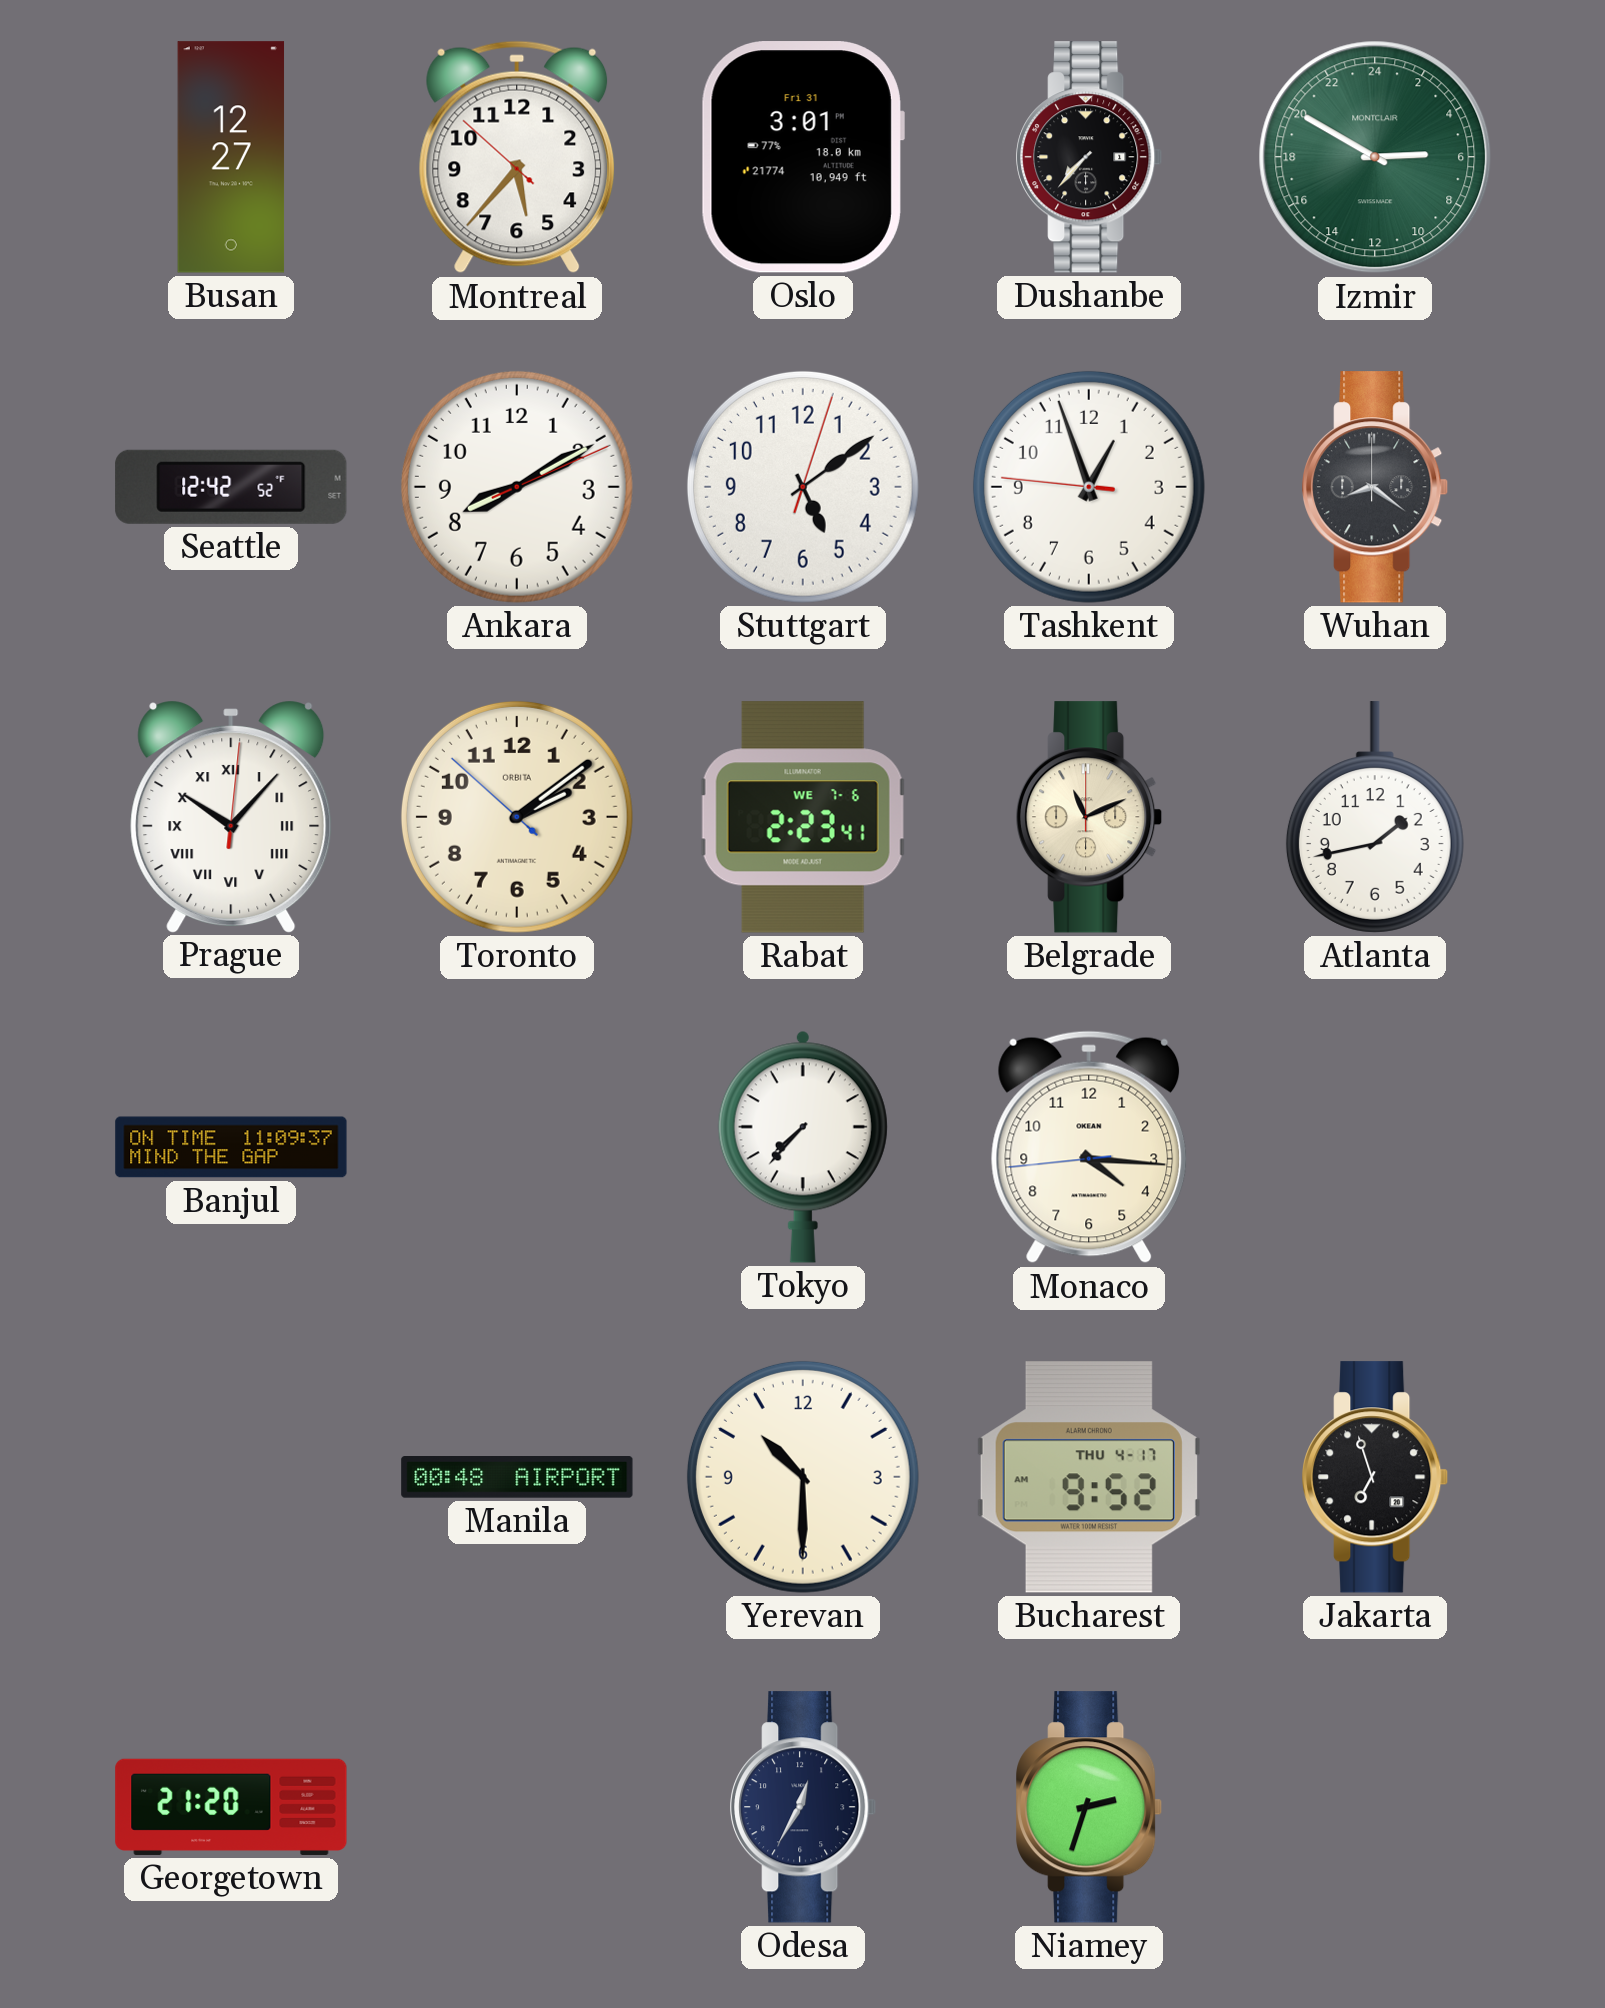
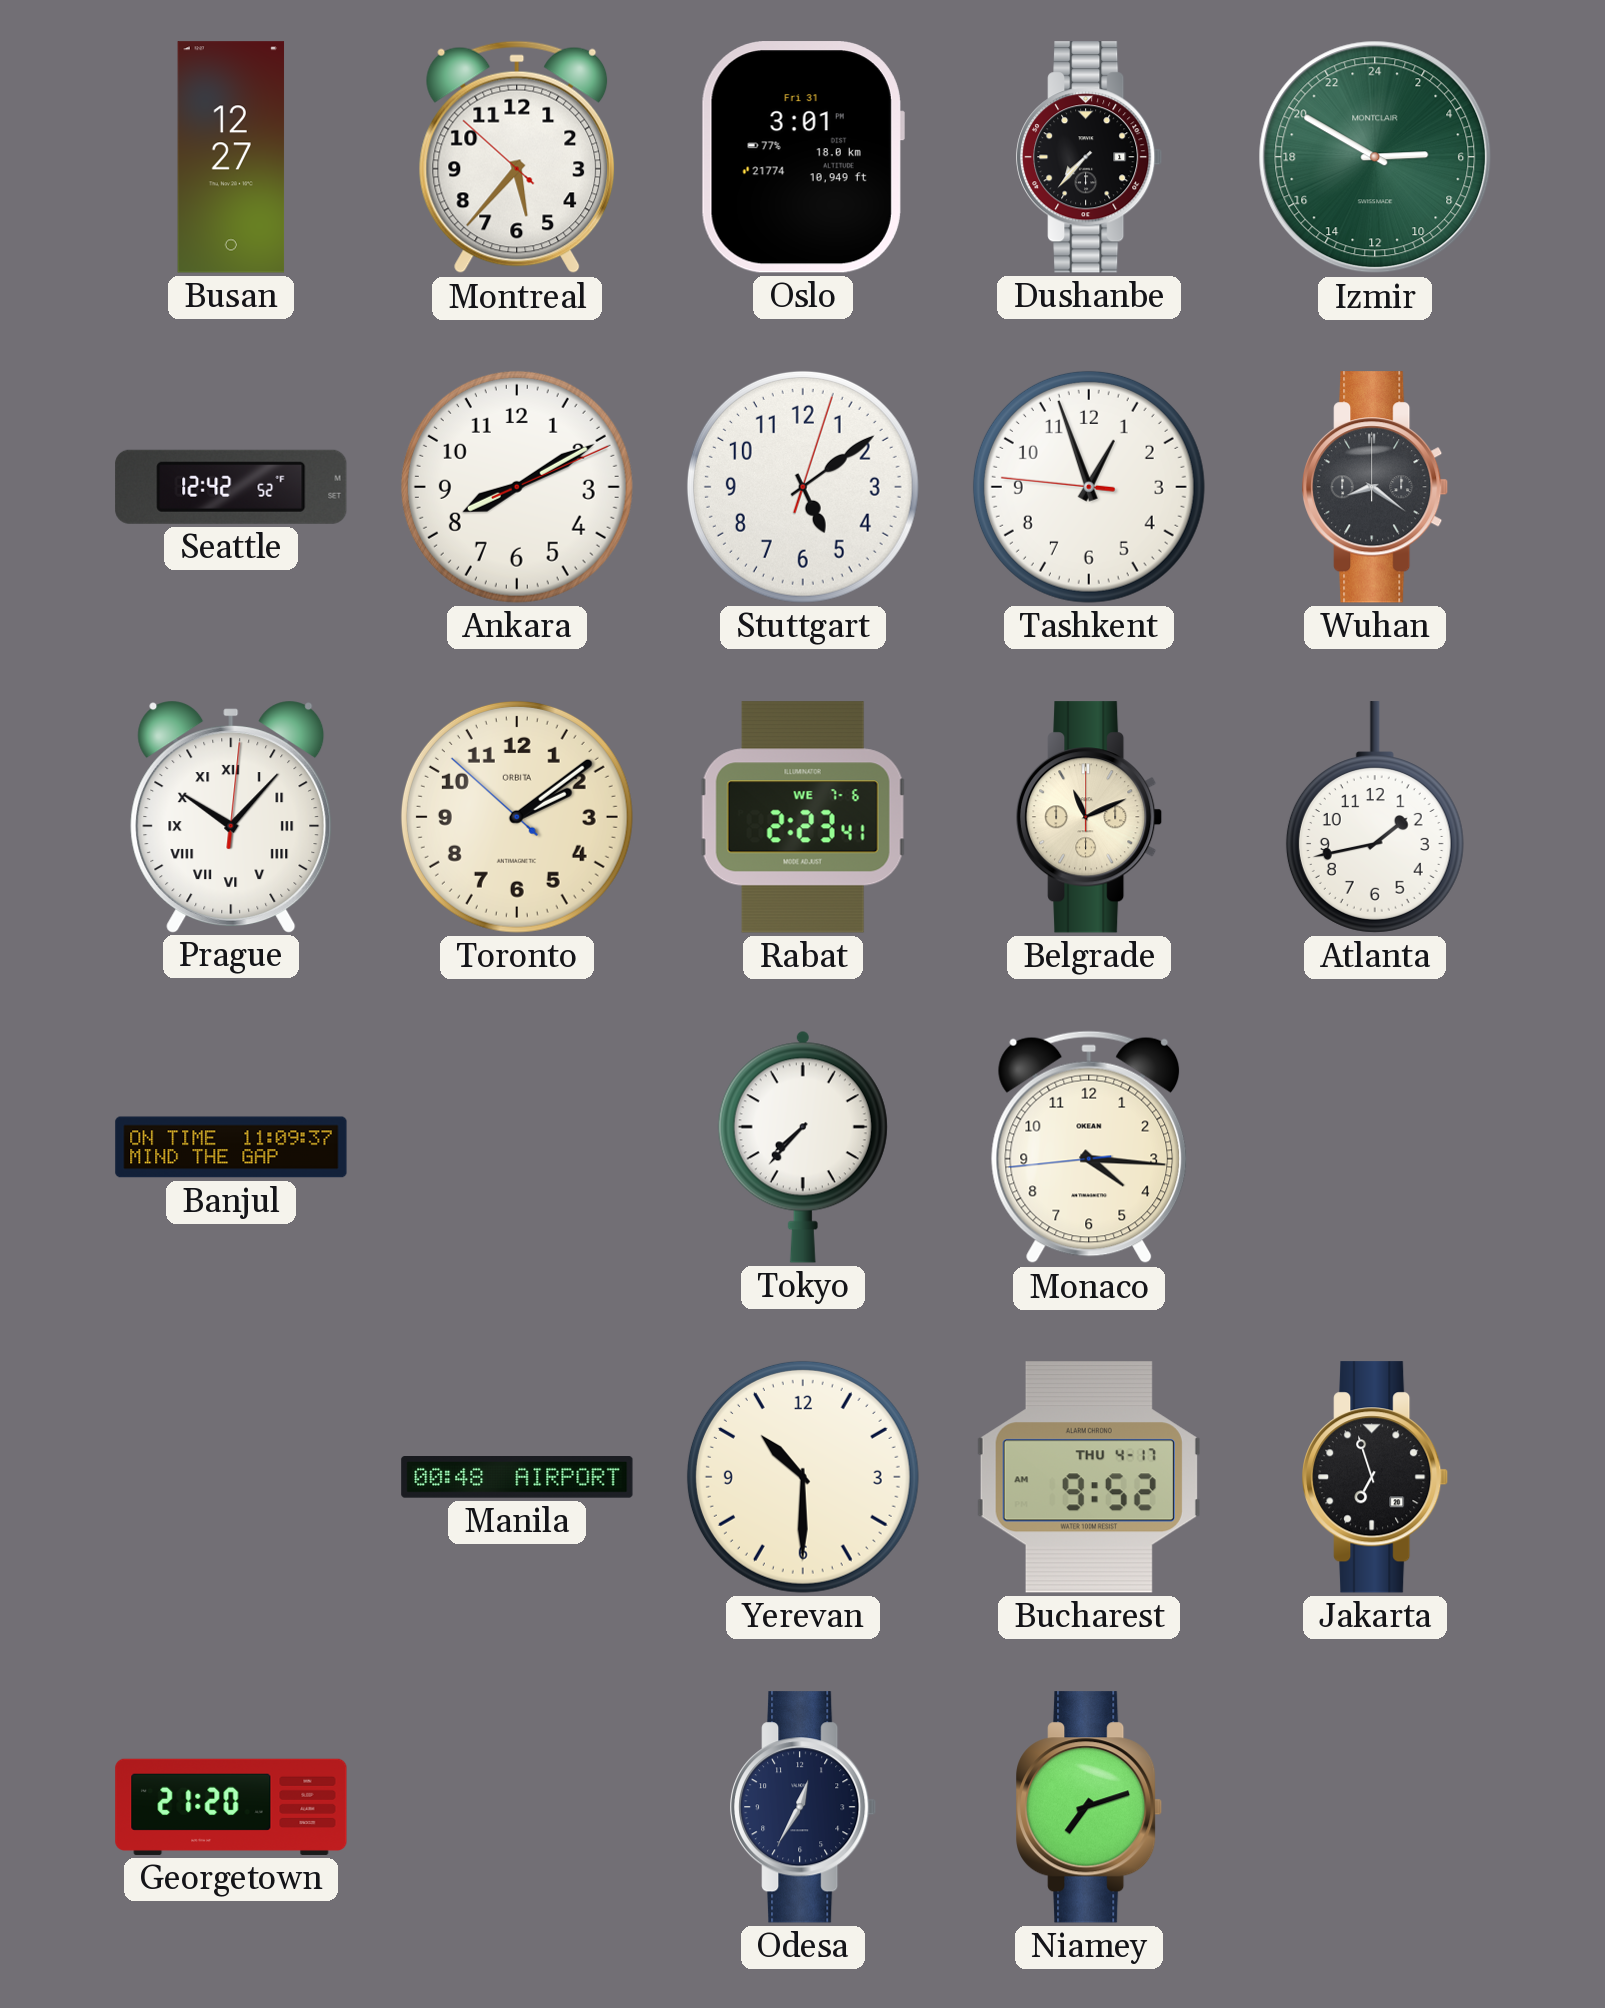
Niamey: 2:33 -> 7:12
